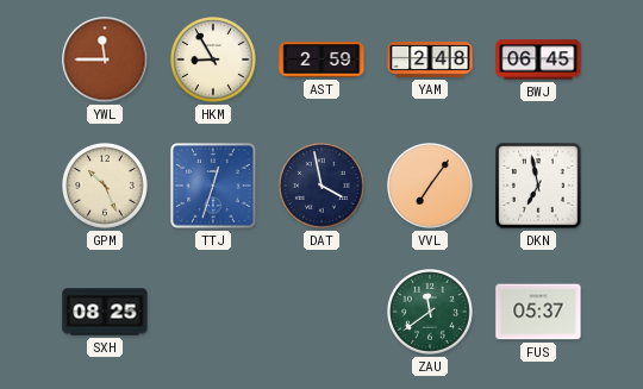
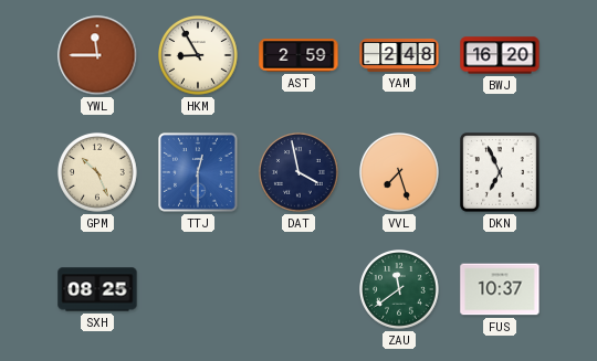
BWJ: 06:45 -> 16:20
TTJ: 12:33 -> 12:30
VVL: 7:06 -> 7:27
DKN: 6:58 -> 6:56
FUS: 05:37 -> 10:37
